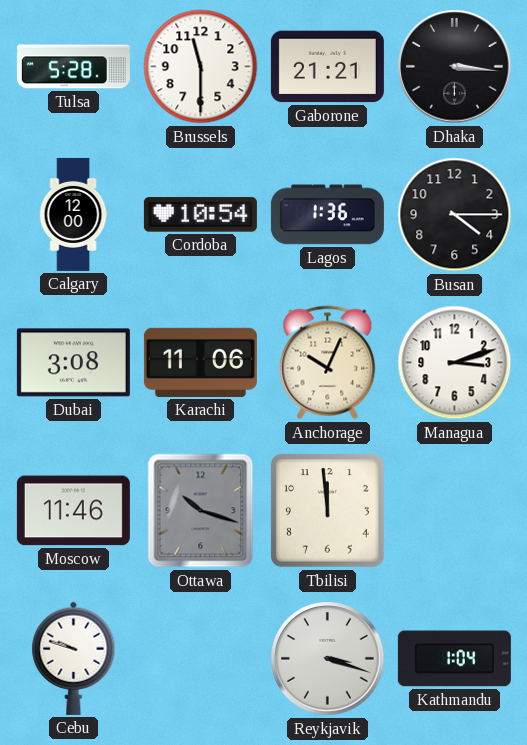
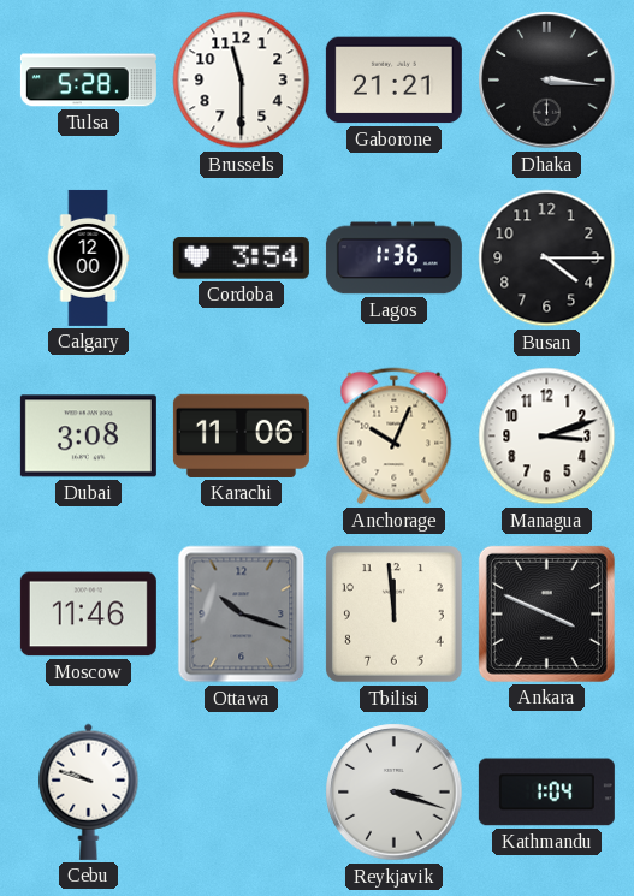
Cordoba: 10:54 -> 3:54
Ankara: none -> 3:49
